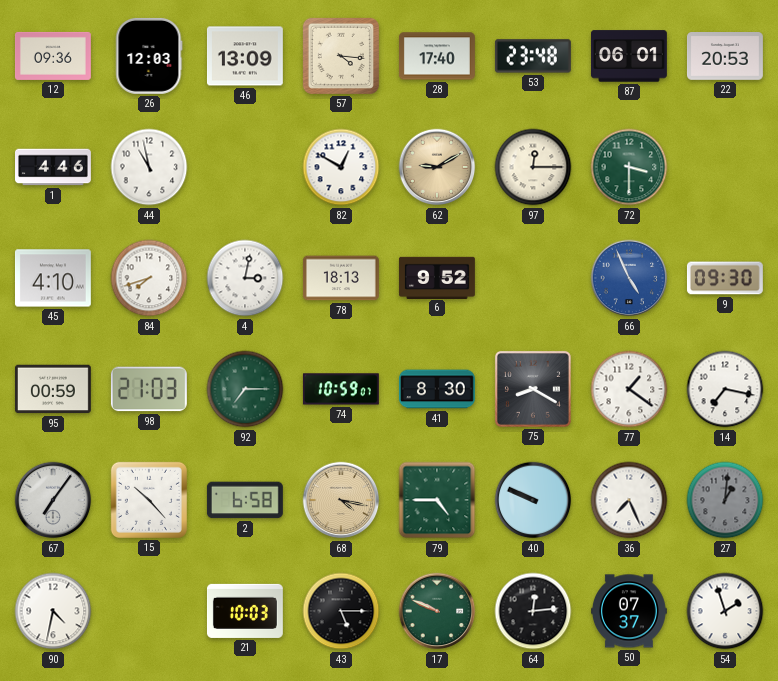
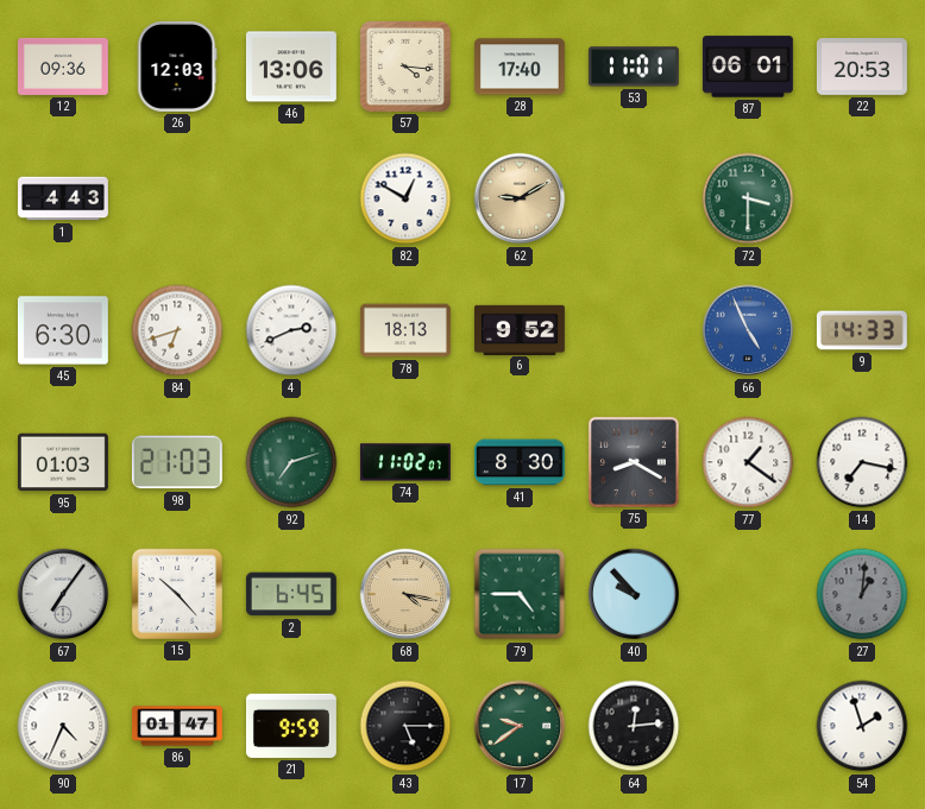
46: 13:09 -> 13:06
53: 23:48 -> 11:01
1: 4:46 -> 4:43
44: 10:58 -> none
97: 12:15 -> none
45: 4:10 -> 6:30
84: 7:42 -> 6:42
4: 3:02 -> 2:41
9: 09:30 -> 14:33
95: 00:59 -> 01:03
92: 7:15 -> 7:12
74: 10:59 -> 11:02
2: 6:58 -> 6:45
40: 9:49 -> 9:53
36: 7:26 -> none
90: 4:32 -> 4:34
86: none -> 01:47
21: 10:03 -> 9:59
17: 9:49 -> 9:39
50: 07:37 -> none
